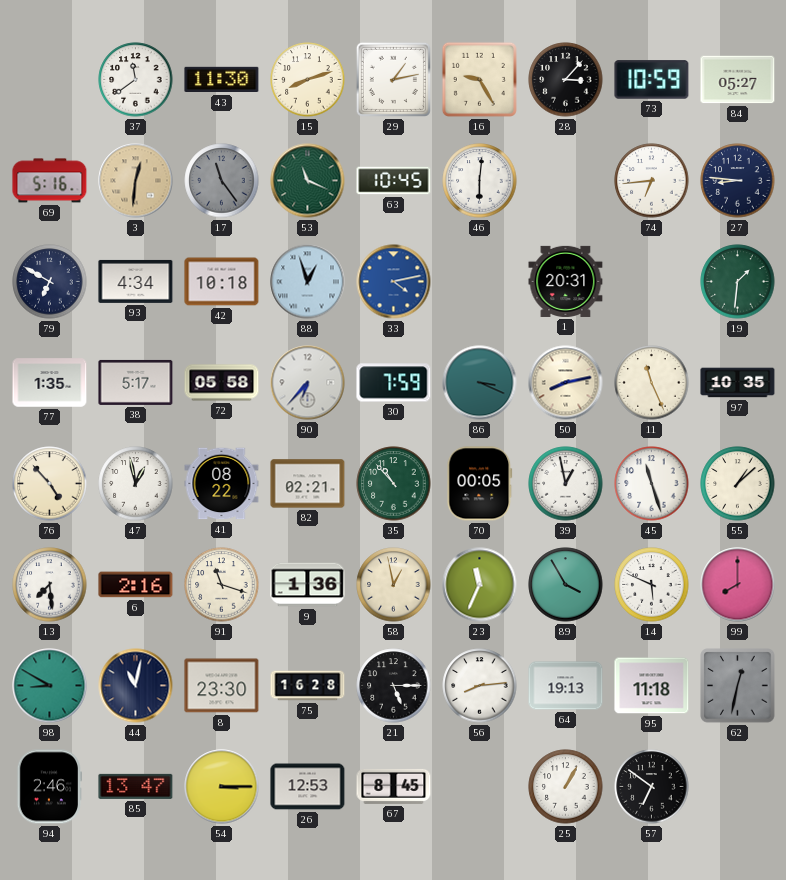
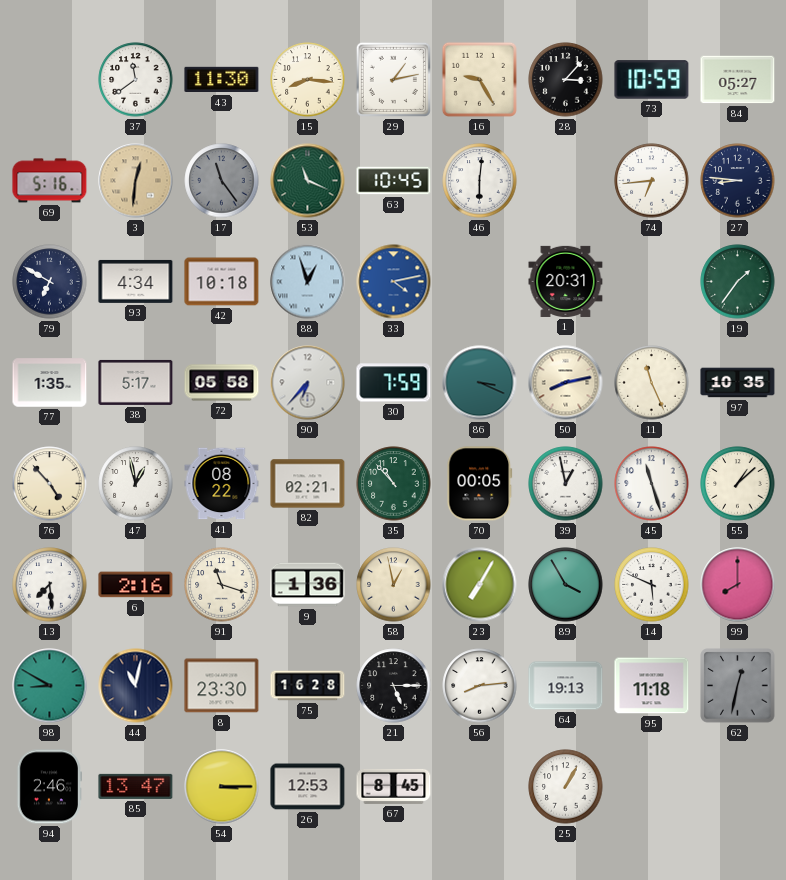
15: 8:12 -> 8:16
19: 1:31 -> 1:36
23: 11:34 -> 7:05
57: 6:51 -> none
